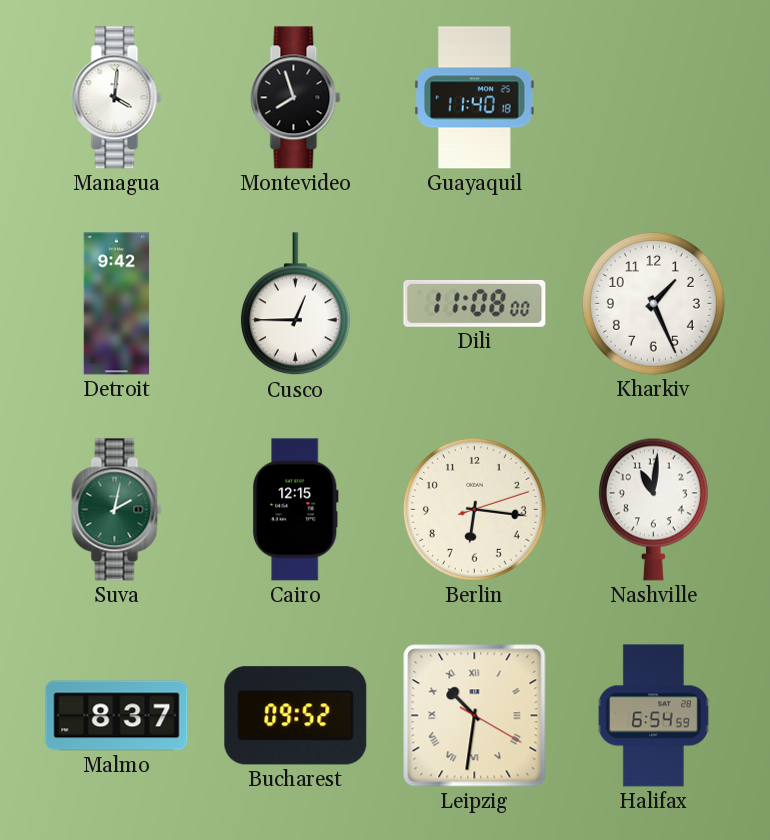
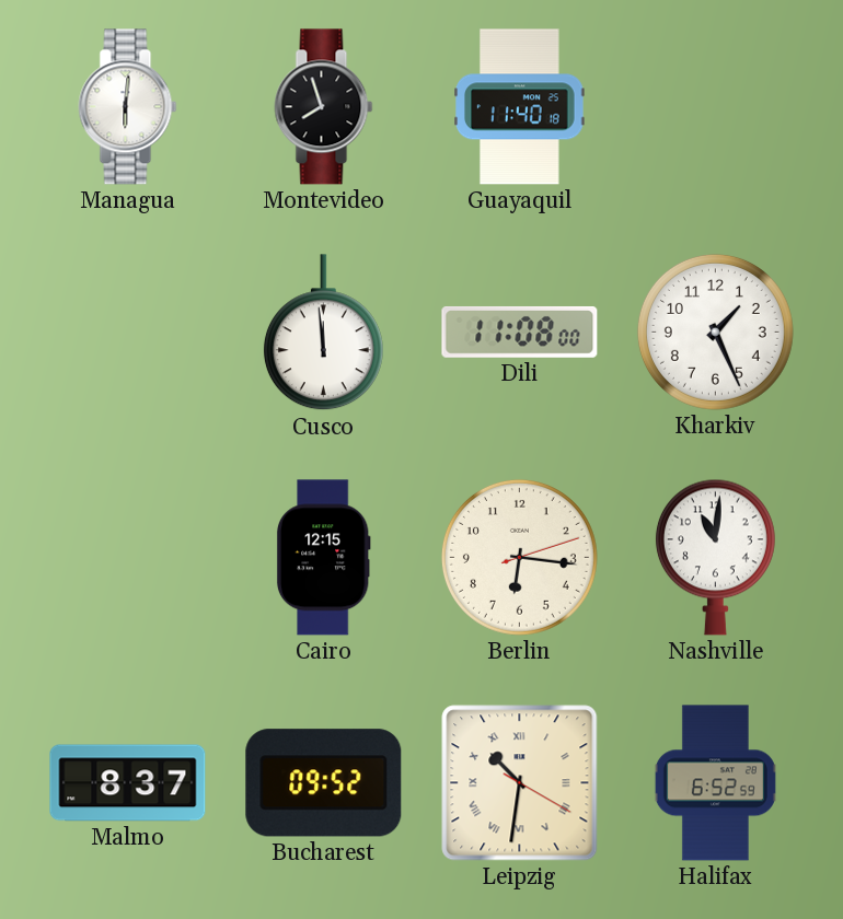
Managua: 4:01 -> 6:01
Detroit: 9:42 -> none
Cusco: 12:45 -> 11:59
Suva: 2:02 -> none
Halifax: 6:54 -> 6:52
